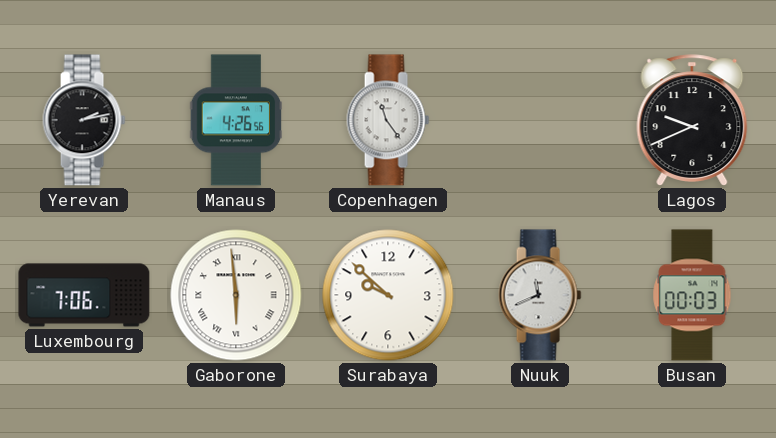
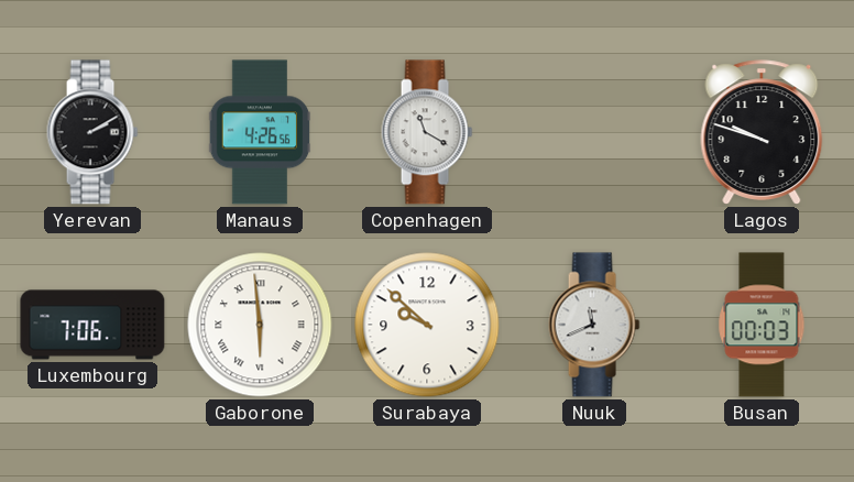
Yerevan: 2:13 -> 2:10
Copenhagen: 11:24 -> 11:20
Lagos: 9:41 -> 9:48
